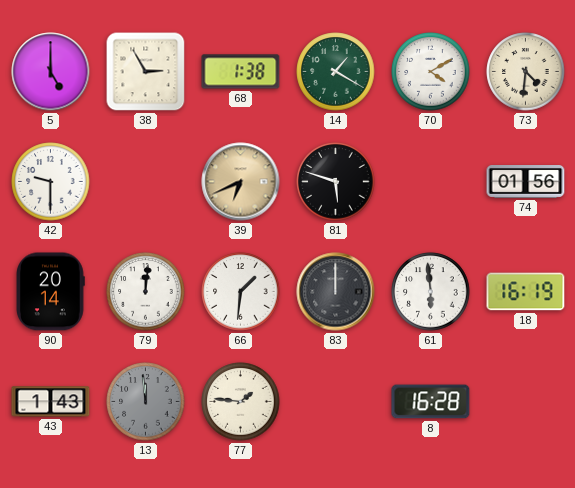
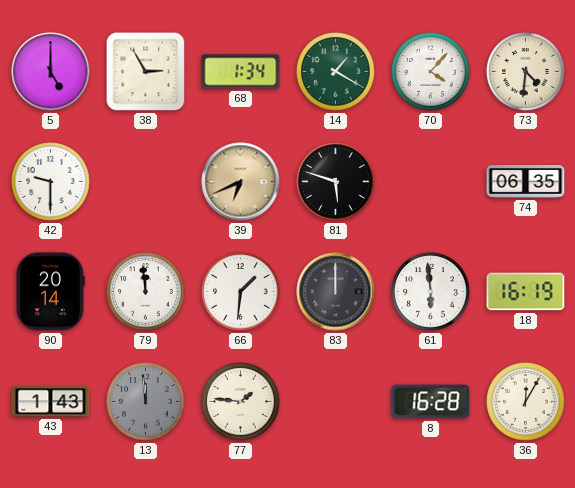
68: 1:38 -> 1:34
70: 4:10 -> 4:07
74: 01:56 -> 06:35
79: 12:01 -> 11:59
36: none -> 12:05
